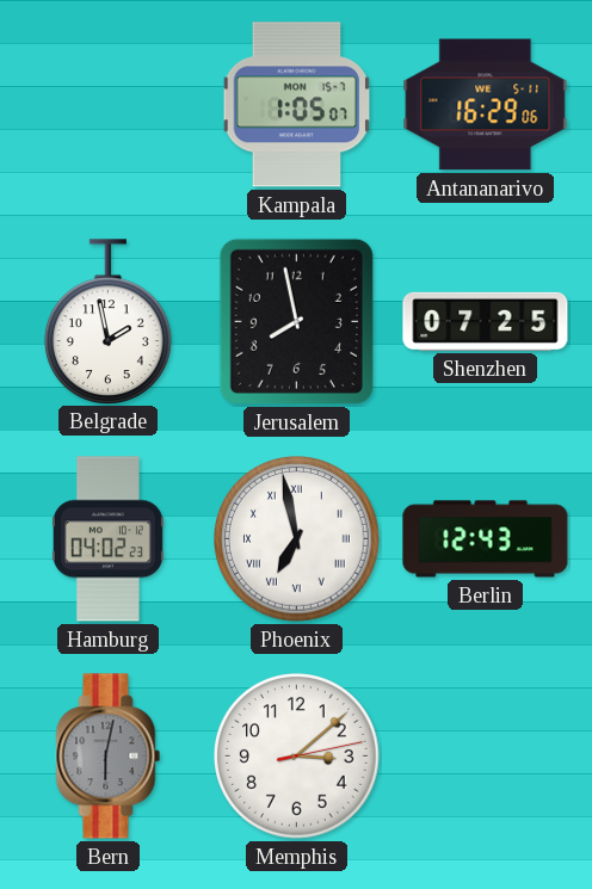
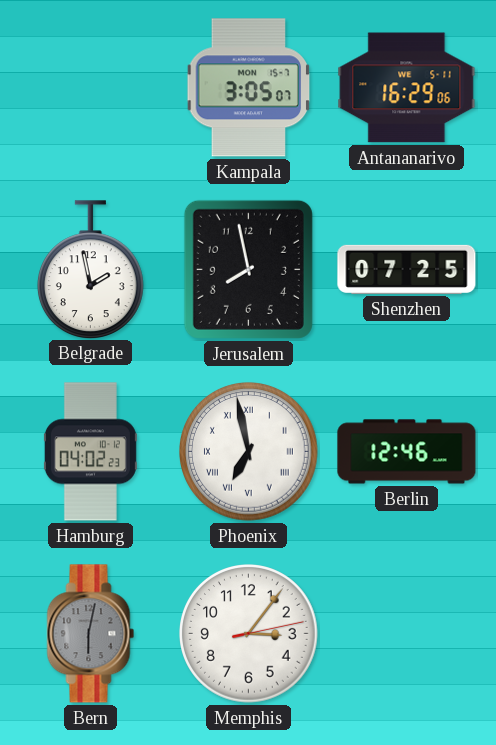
Kampala: 1:05 -> 3:05
Berlin: 12:43 -> 12:46
Memphis: 3:08 -> 3:06
